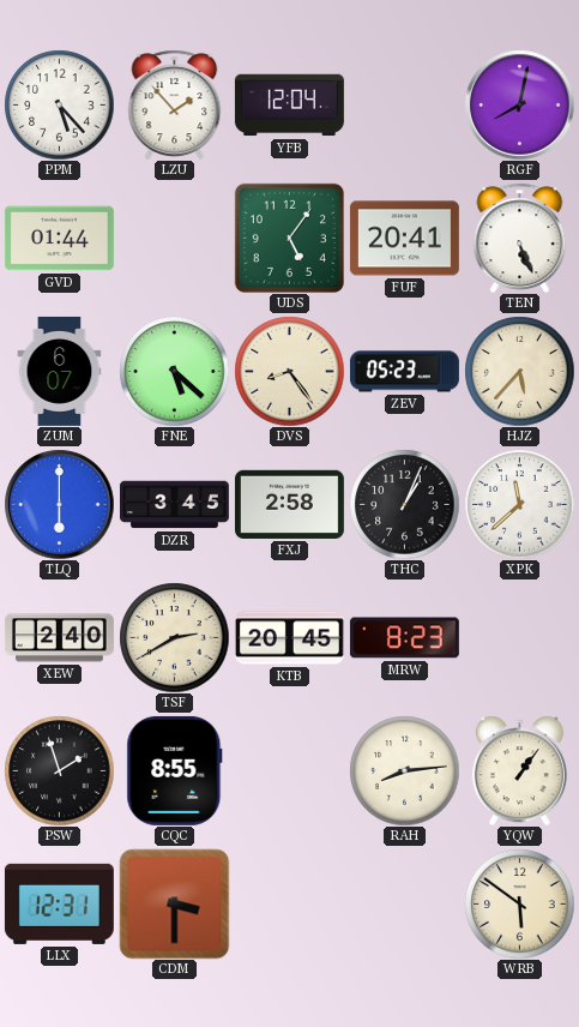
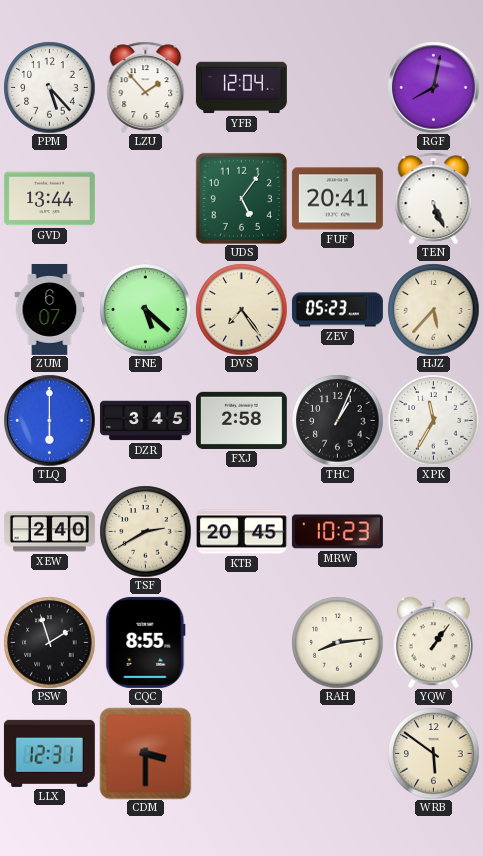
GVD: 01:44 -> 13:44
DVS: 8:24 -> 7:24
XPK: 11:38 -> 11:35
MRW: 8:23 -> 10:23
